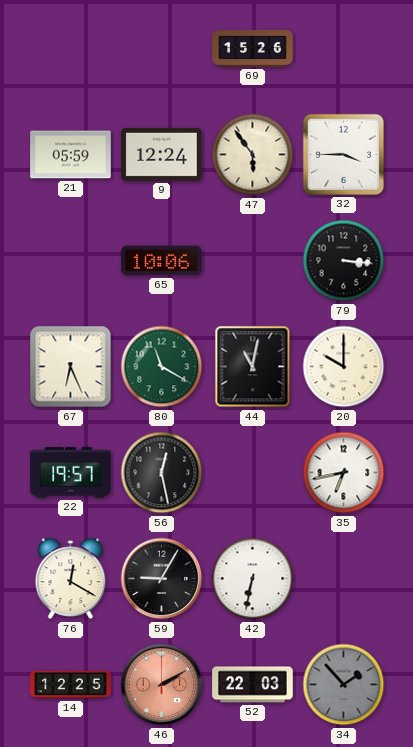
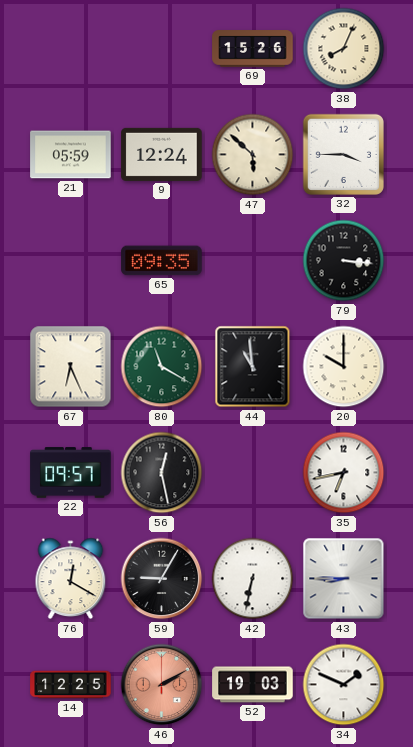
38: none -> 8:04
47: 5:54 -> 5:52
65: 10:06 -> 09:35
44: 11:02 -> 10:59
22: 19:57 -> 09:57
43: none -> 8:45
52: 22:03 -> 19:03
34: 1:53 -> 1:49
34 dial: grey -> white
